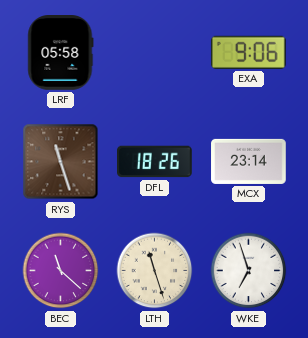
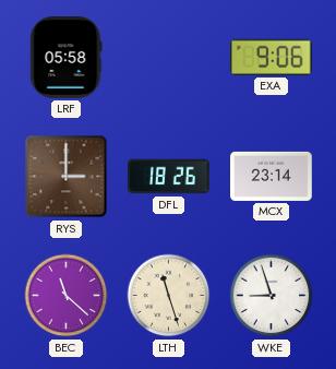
RYS: 11:27 -> 3:00
WKE: 6:57 -> 8:57
